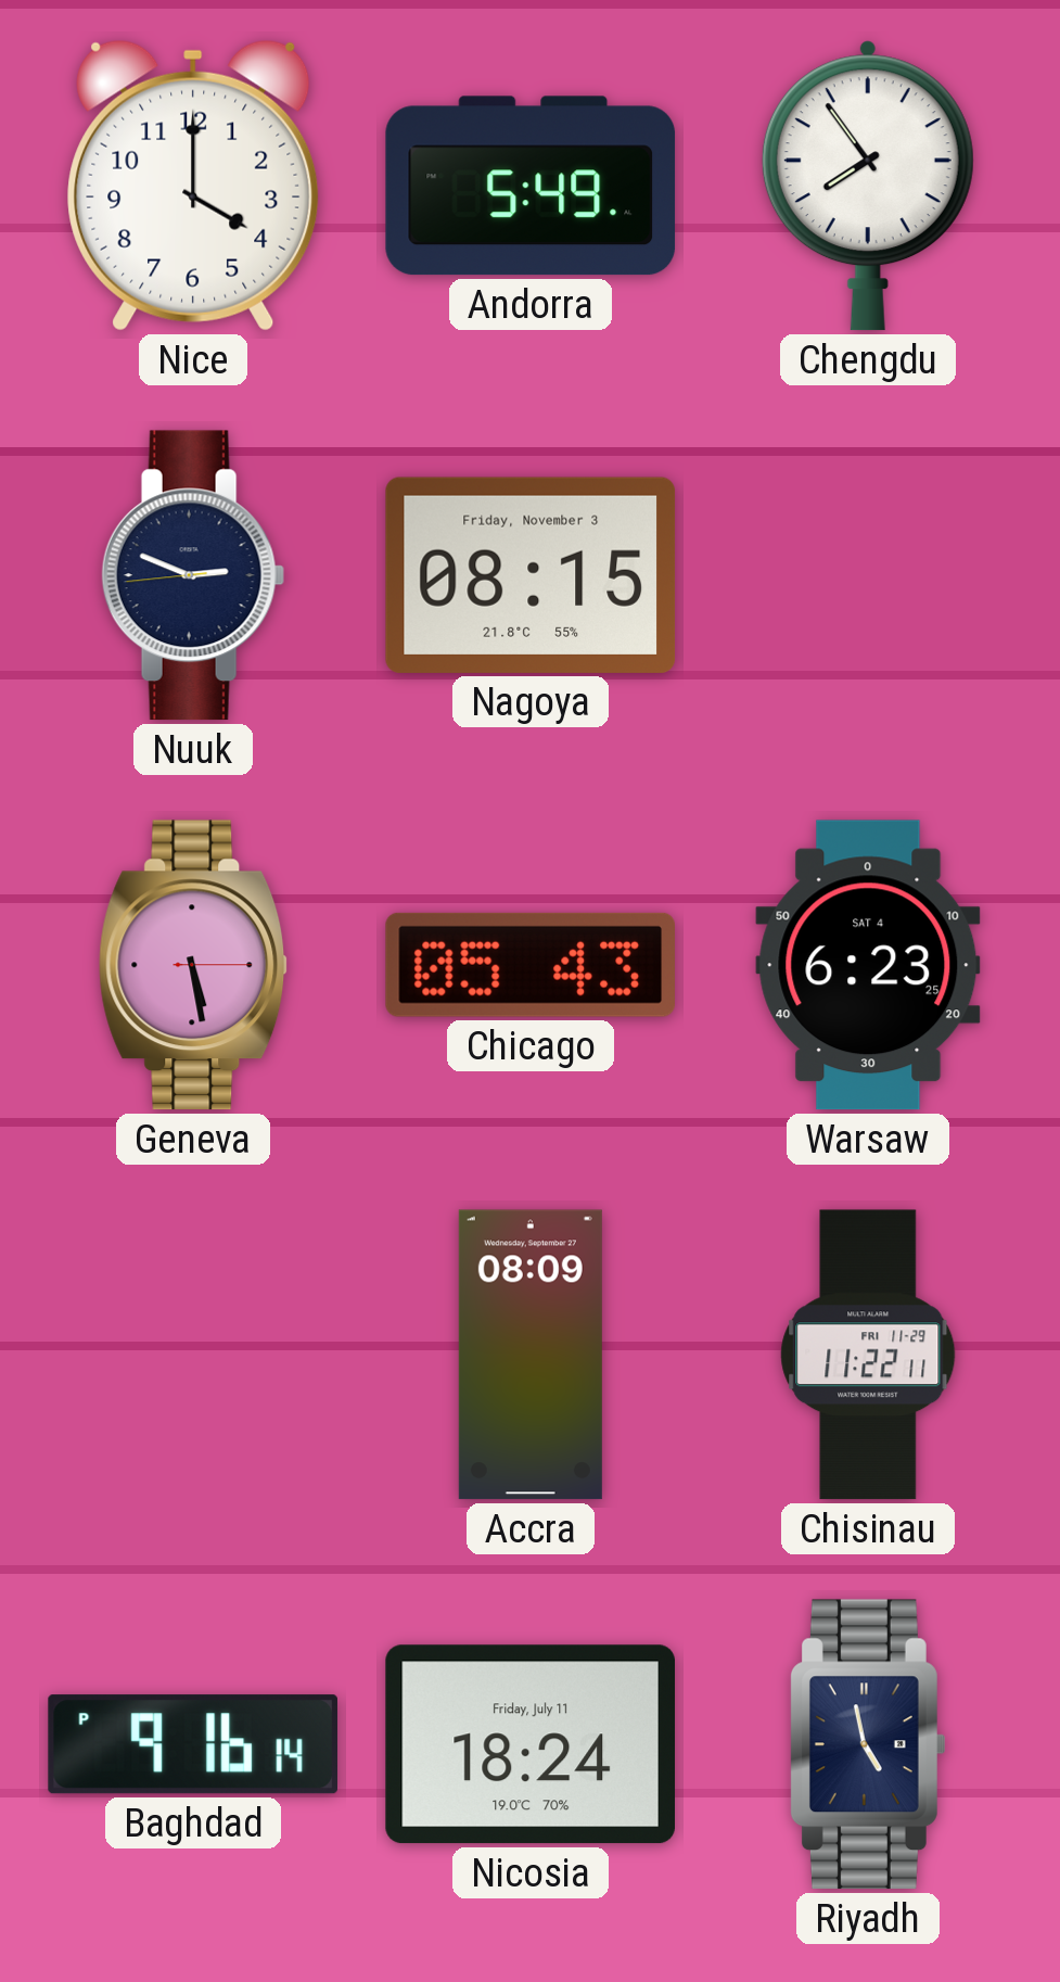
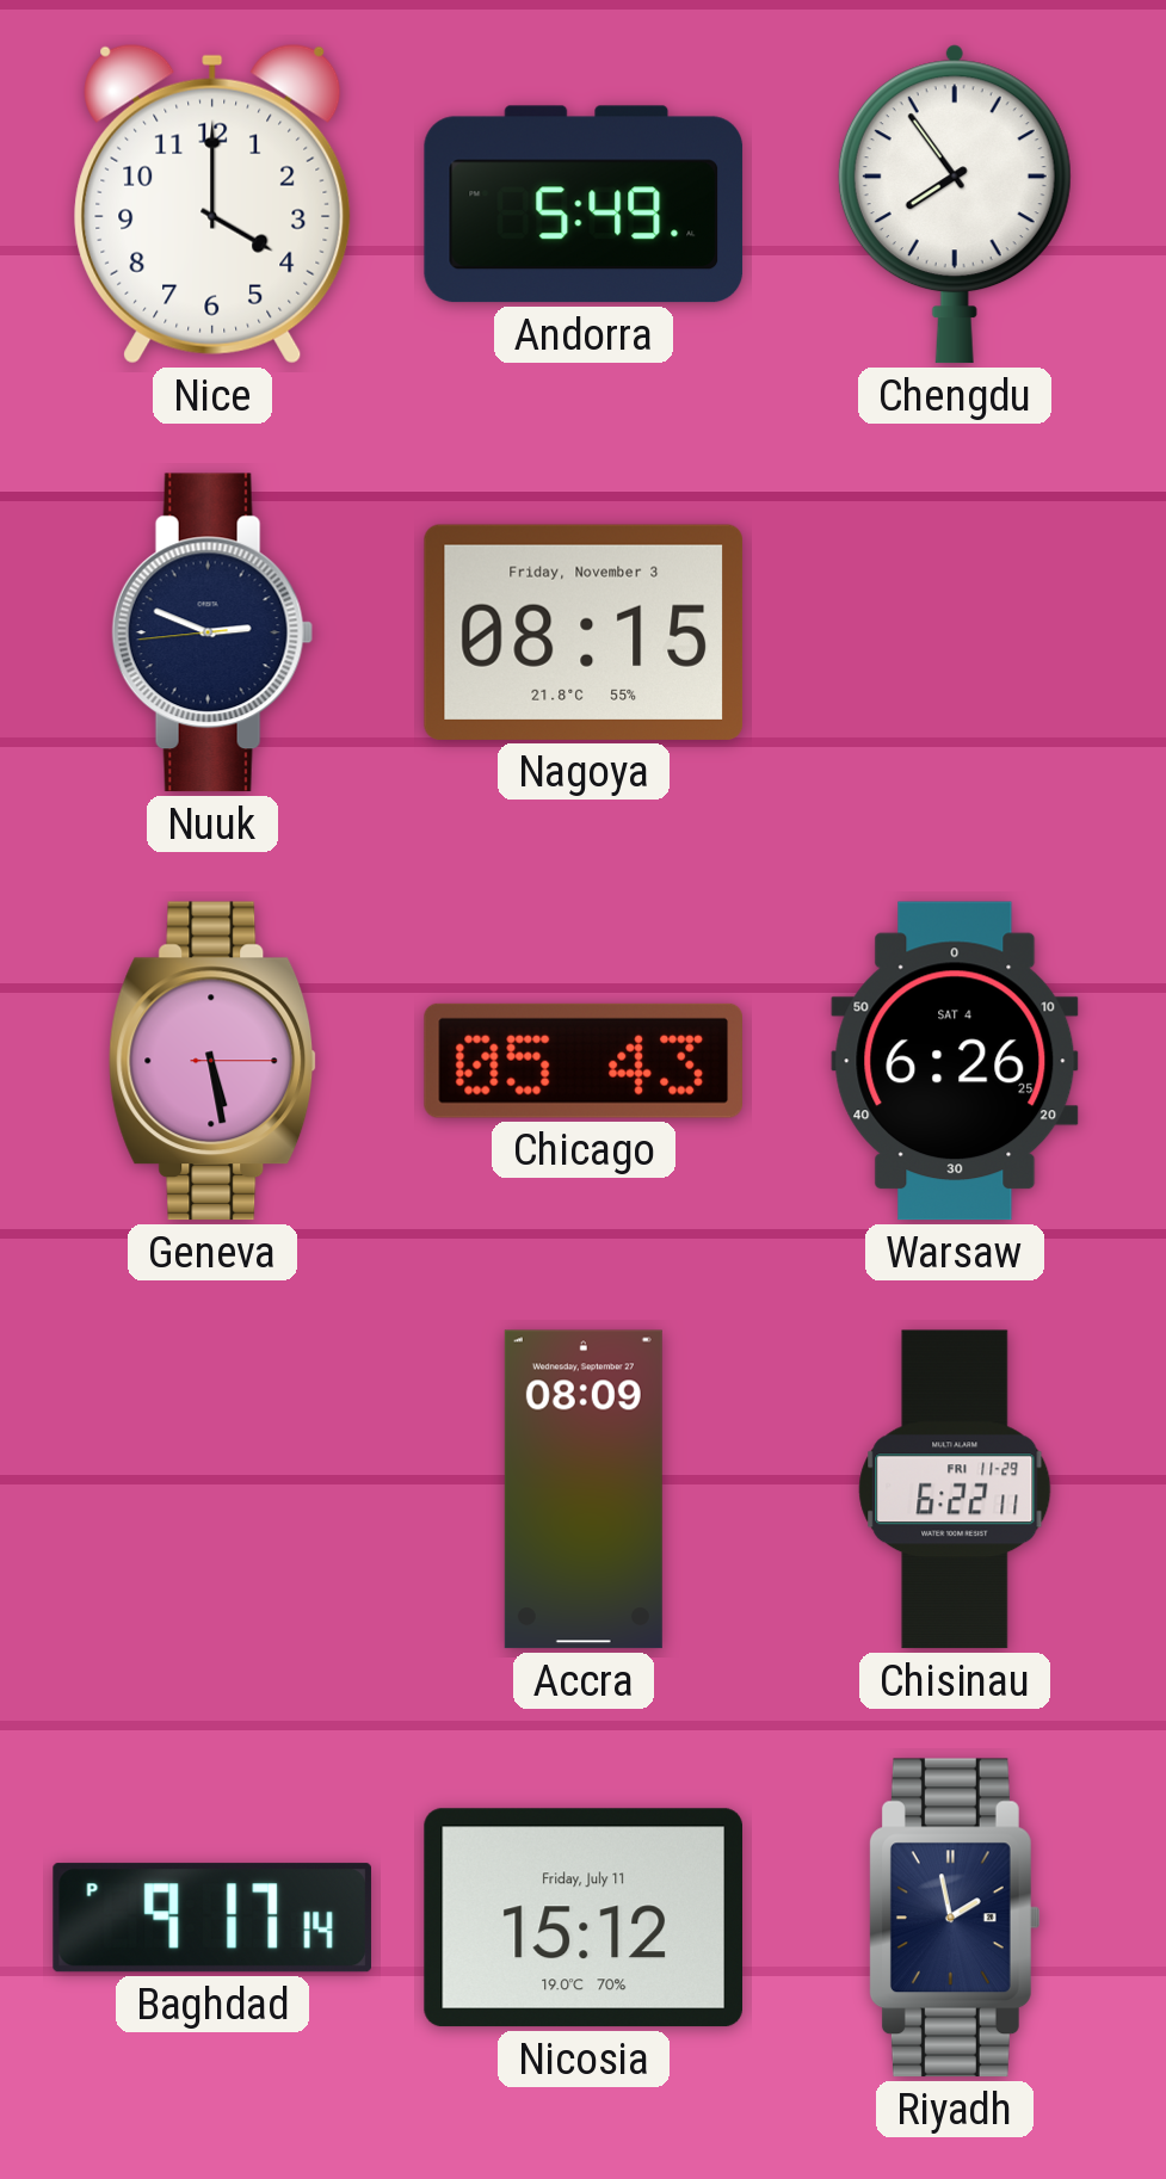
Warsaw: 6:23 -> 6:26
Chisinau: 11:22 -> 6:22
Baghdad: 9:16 -> 9:17
Nicosia: 18:24 -> 15:12
Riyadh: 4:58 -> 1:58
